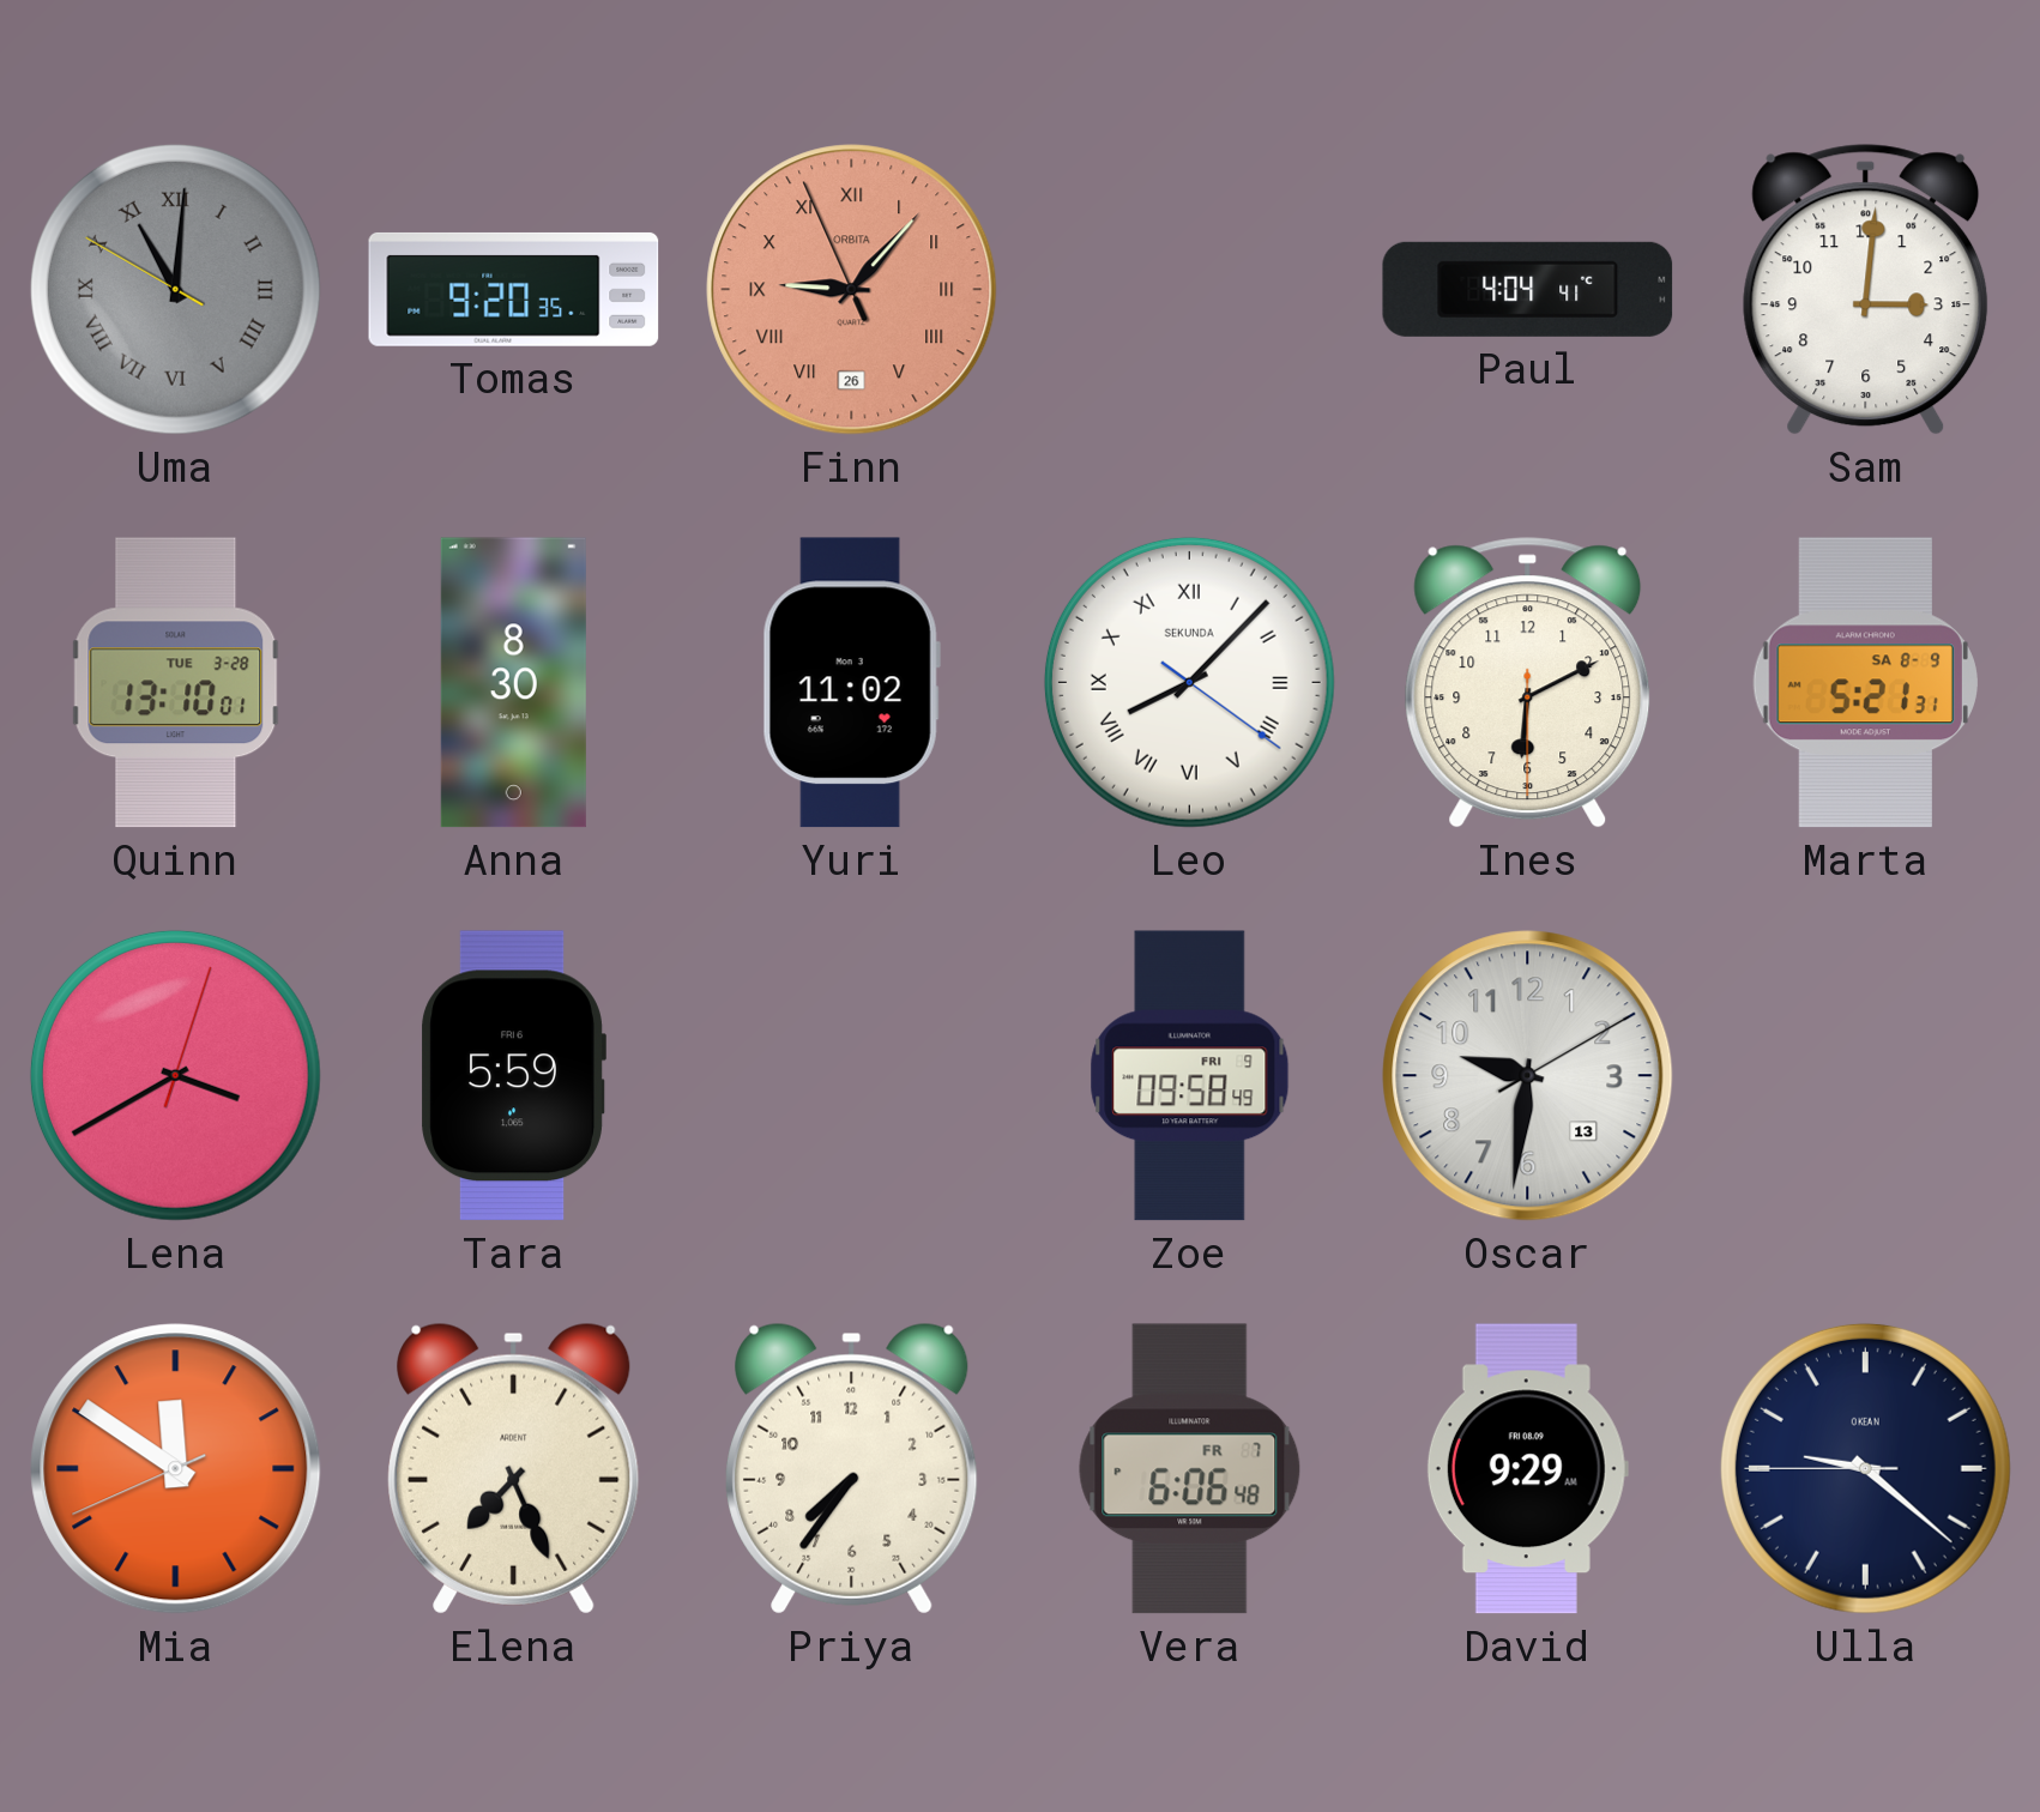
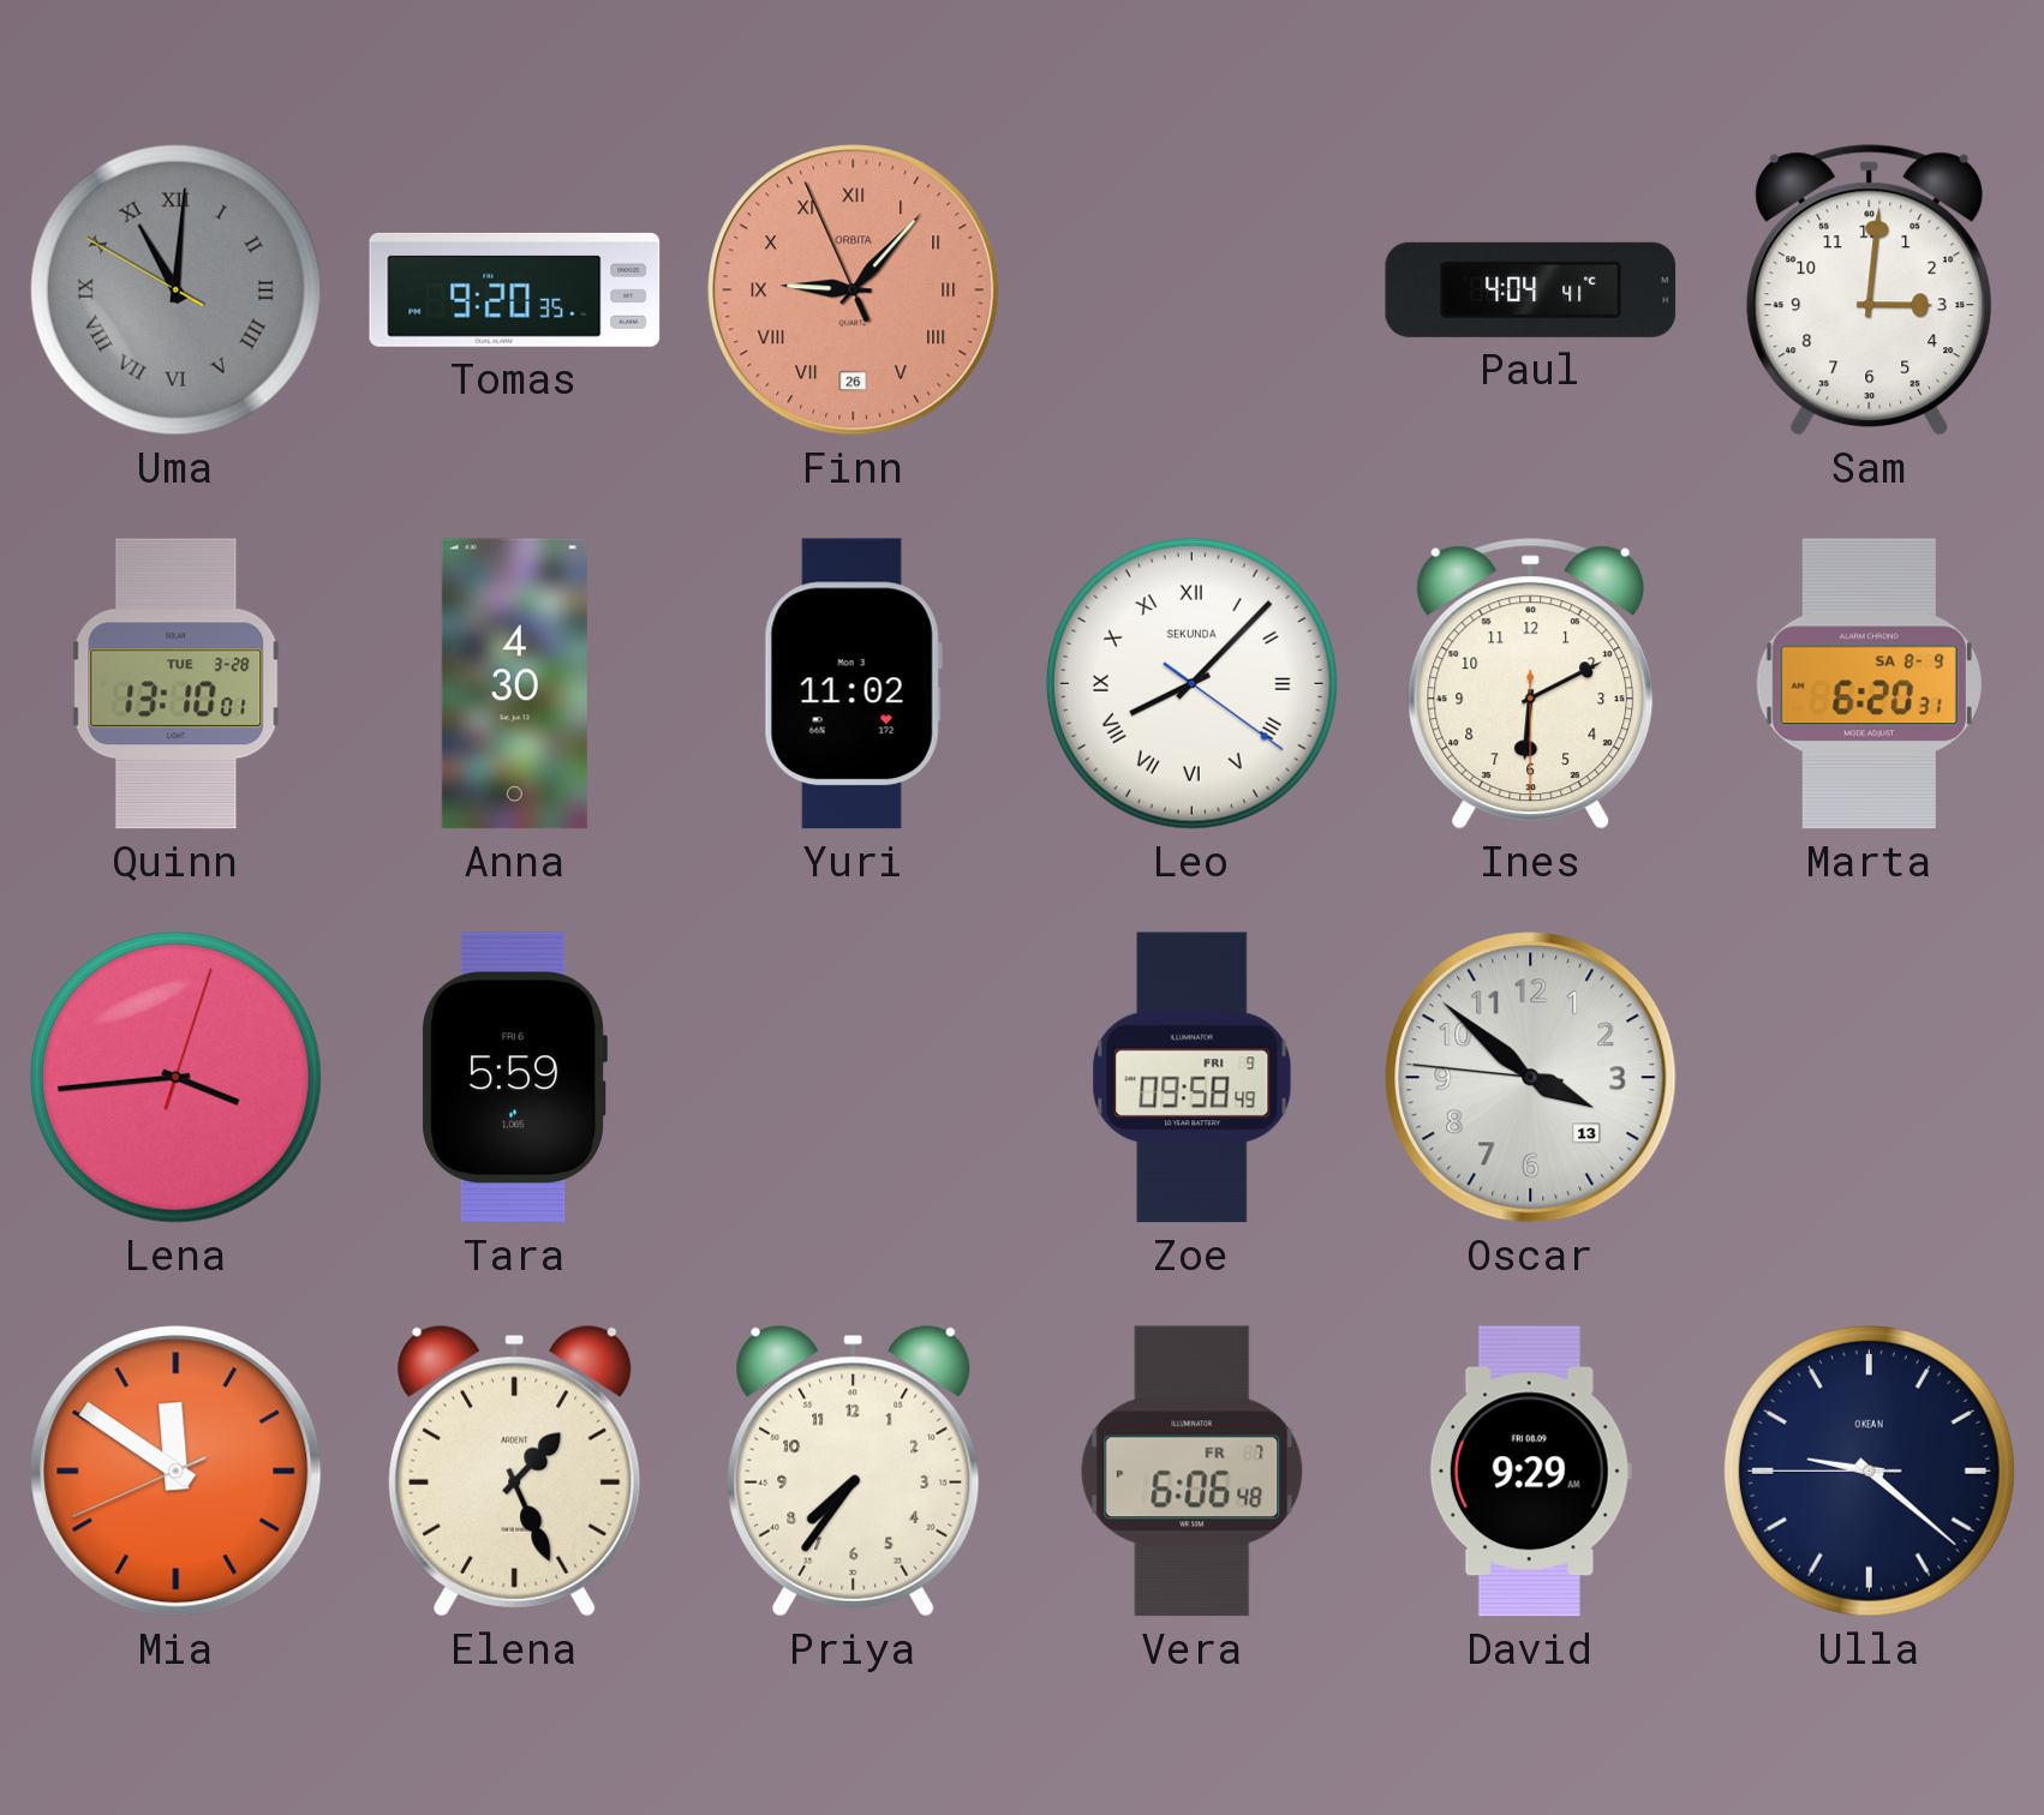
Anna: 8:30 -> 4:30
Marta: 5:21 -> 6:20
Lena: 3:40 -> 3:44
Oscar: 9:31 -> 3:51
Elena: 7:26 -> 1:26
